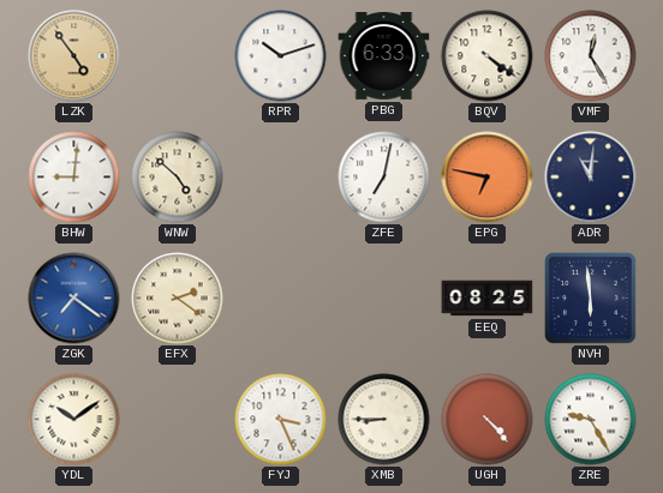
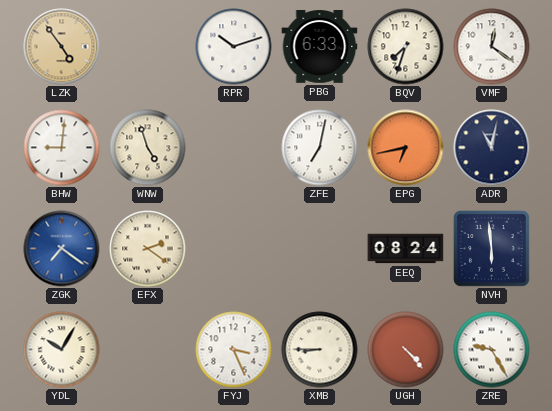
BQV: 4:21 -> 7:33
VMF: 12:25 -> 12:21
WNW: 4:52 -> 4:57
EPG: 6:47 -> 6:43
ADR: 11:01 -> 11:02
EEQ: 08:25 -> 08:24
YDL: 10:09 -> 10:05
